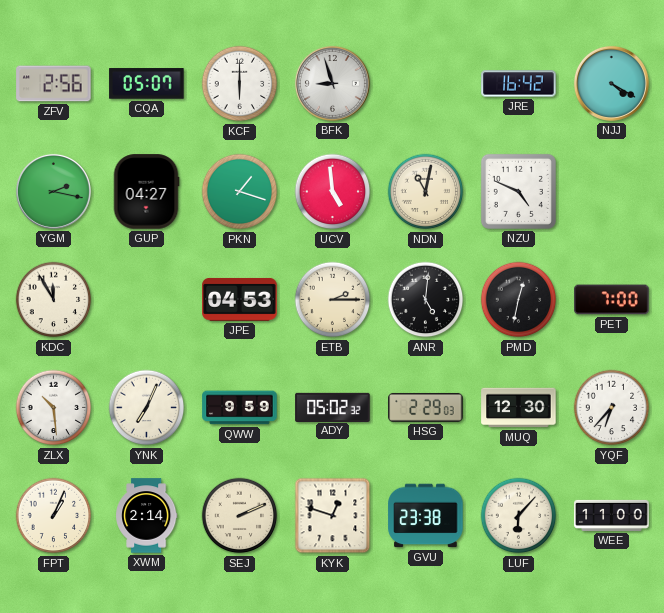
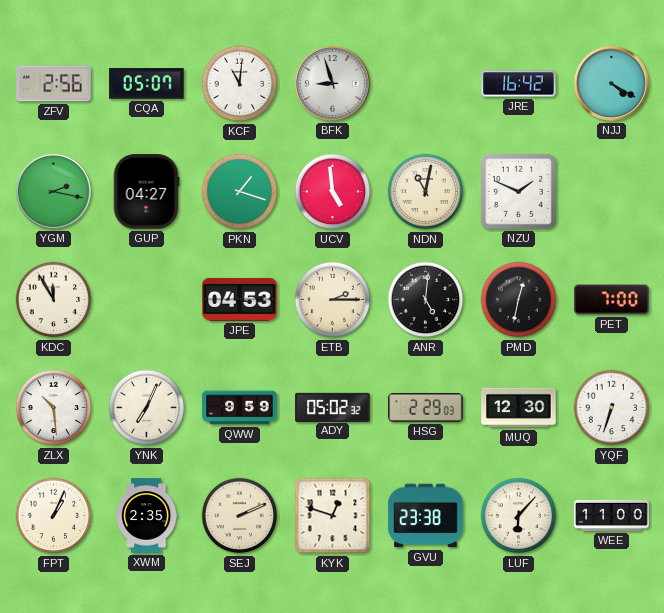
KCF: 6:00 -> 11:01
NZU: 4:49 -> 1:49
YQF: 6:37 -> 6:33
XWM: 2:14 -> 2:35
